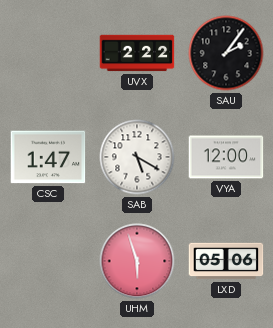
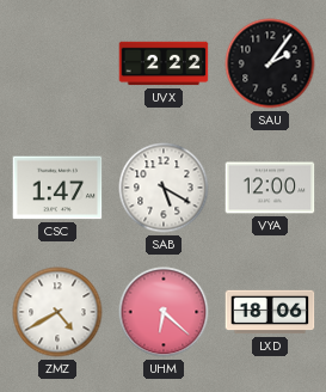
ZMZ: none -> 4:40
UHM: 5:57 -> 6:22
LXD: 05:06 -> 18:06
